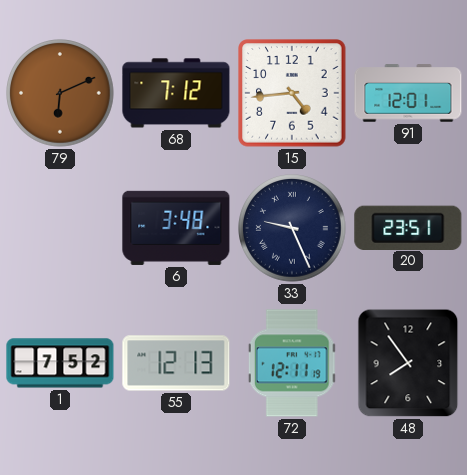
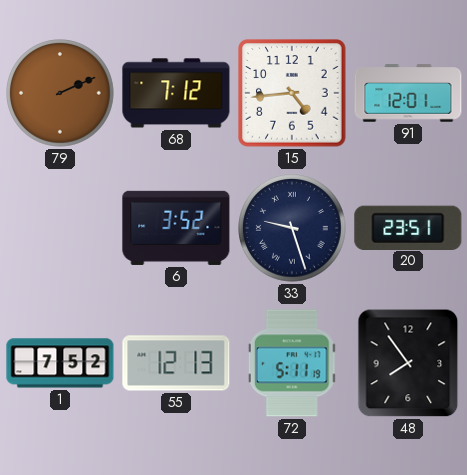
79: 6:11 -> 2:11
6: 3:48 -> 3:52
33: 9:26 -> 9:27
72: 12:11 -> 5:11
